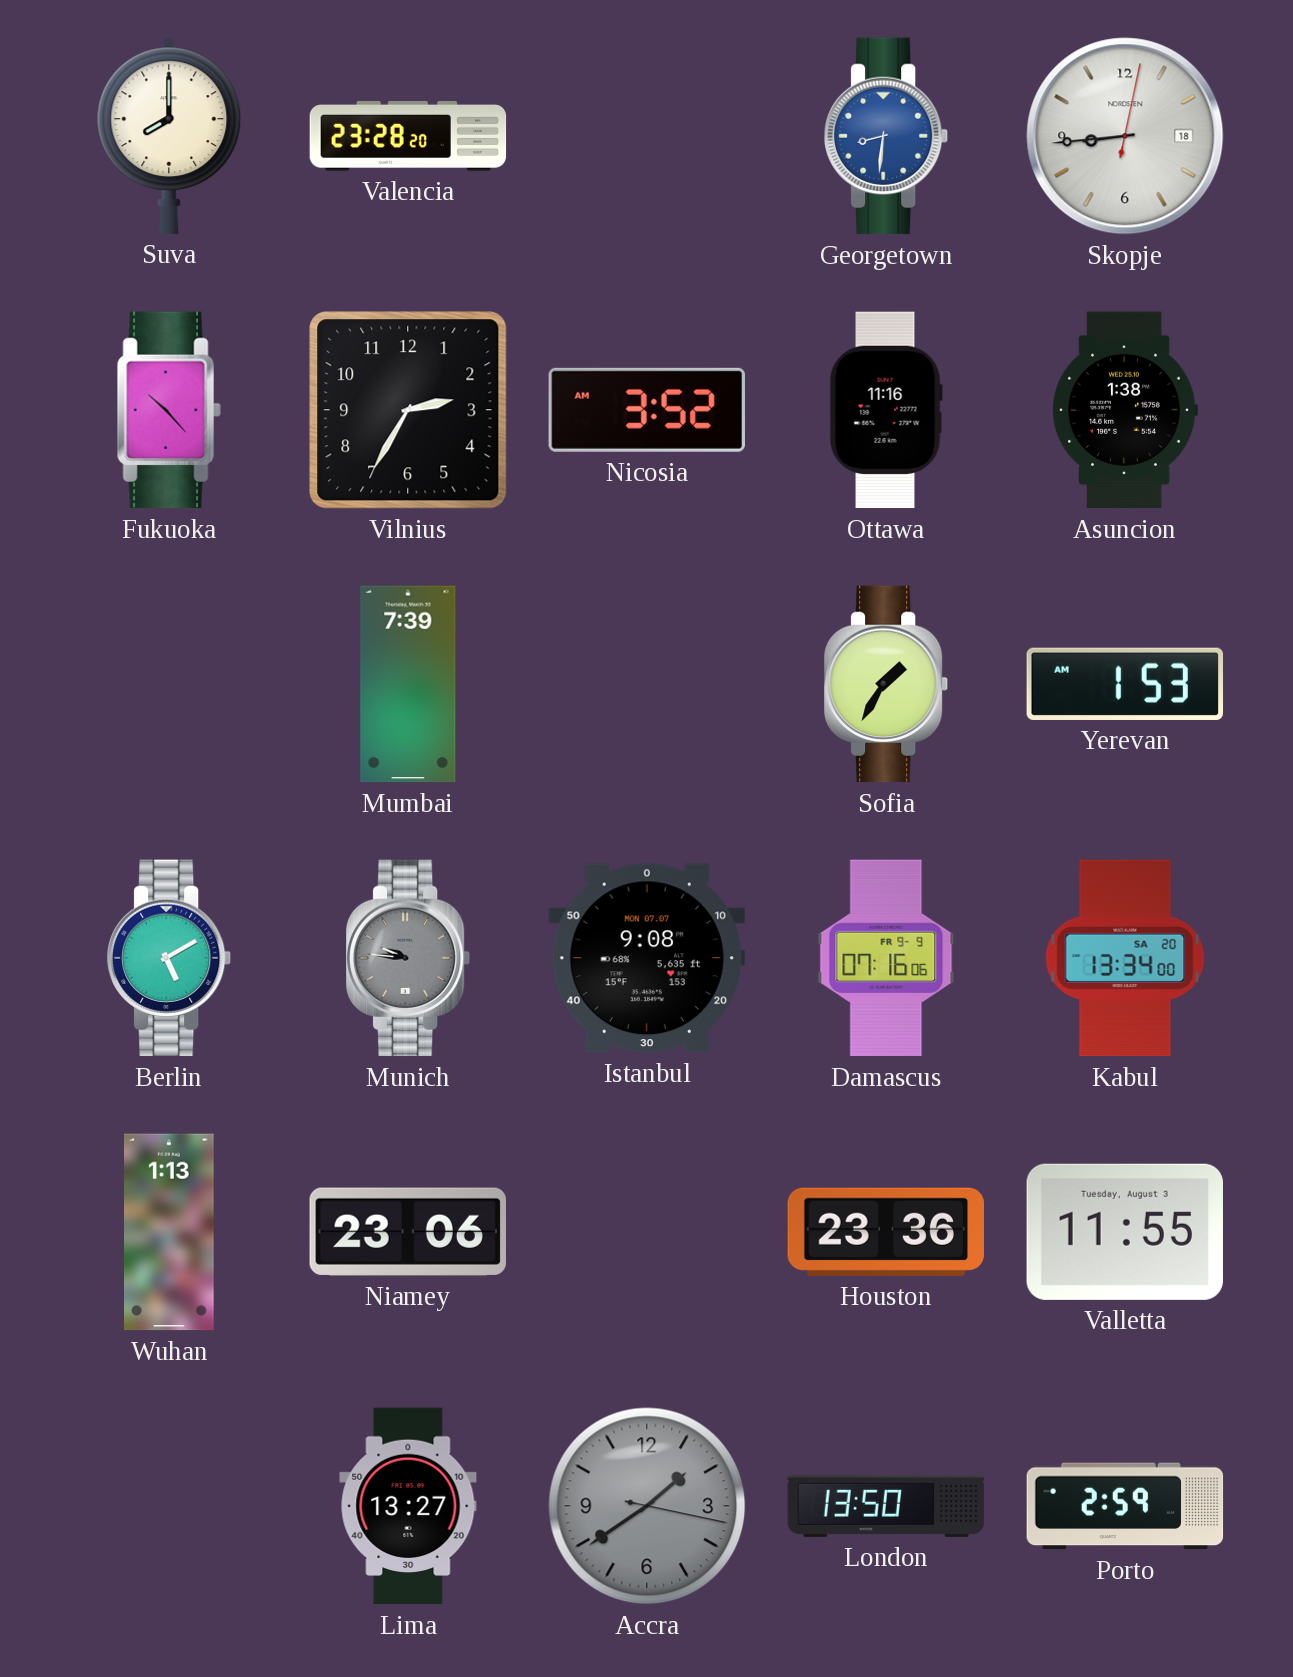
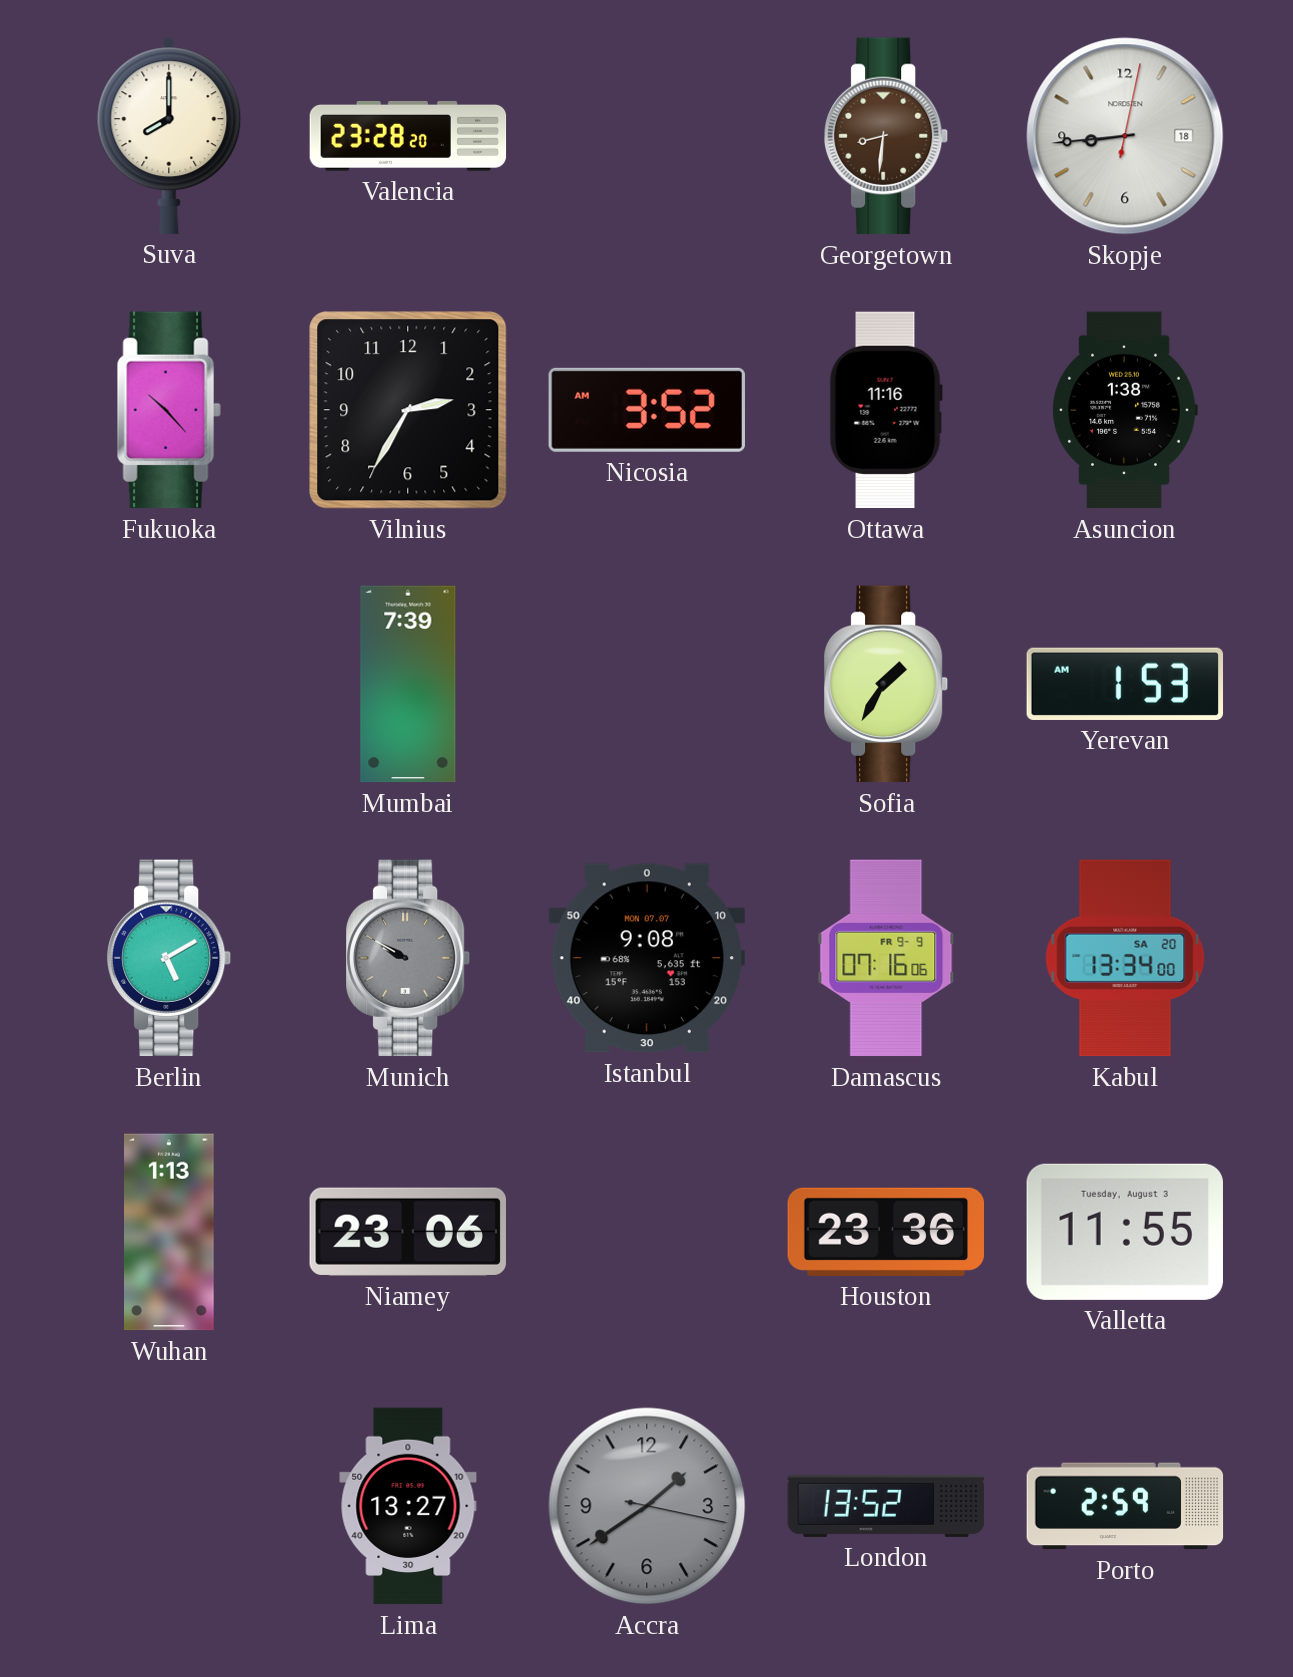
Georgetown dial: blue -> brown
Munich: 9:46 -> 9:50
London: 13:50 -> 13:52
